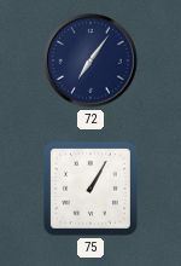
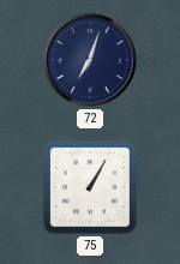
72: 7:06 -> 7:03
